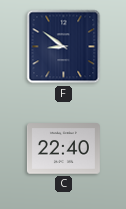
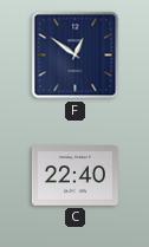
F: 8:51 -> 12:51
